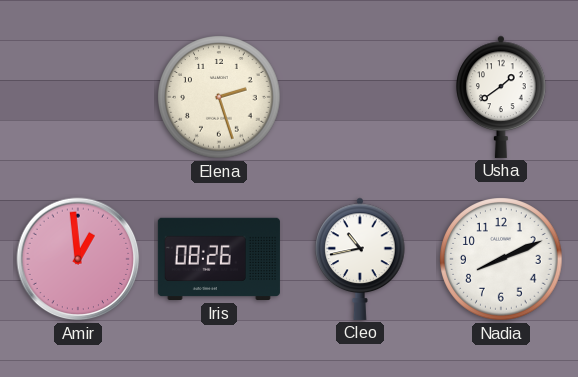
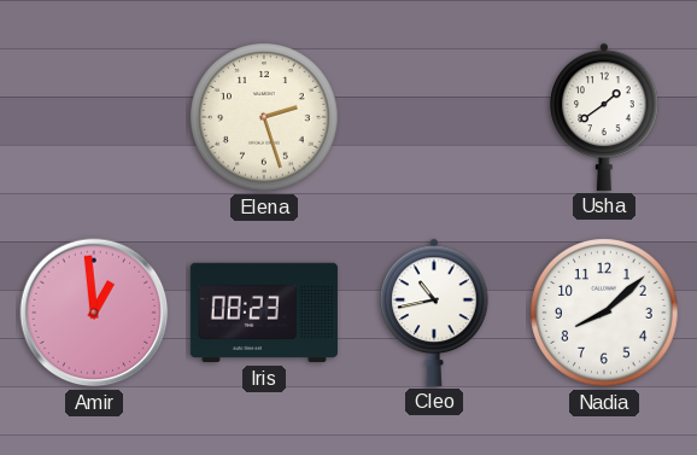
Iris: 08:26 -> 08:23
Nadia: 8:11 -> 8:08
